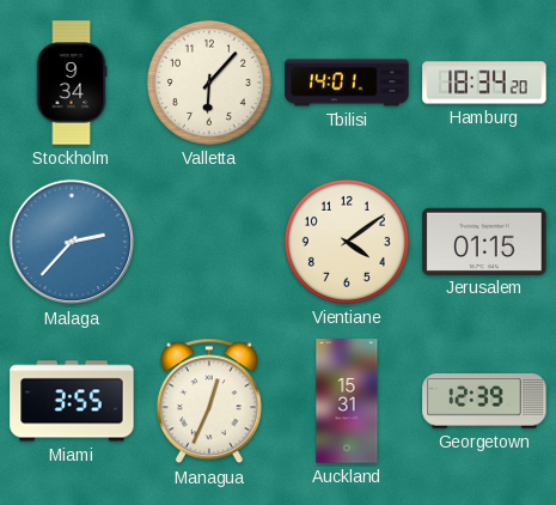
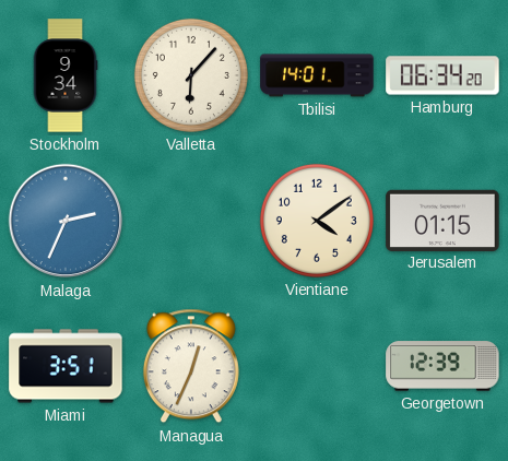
Hamburg: 18:34 -> 06:34
Malaga: 2:37 -> 2:34
Miami: 3:55 -> 3:51
Auckland: 15:31 -> none
